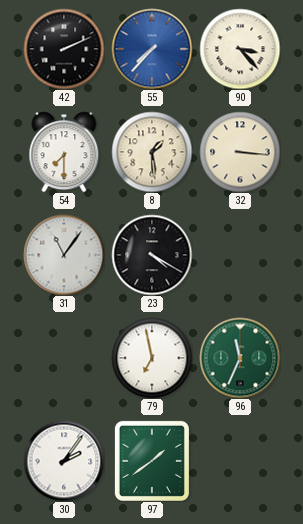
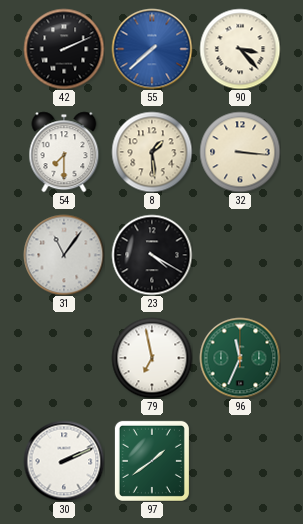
55: 7:37 -> 7:38
30: 2:06 -> 2:11
